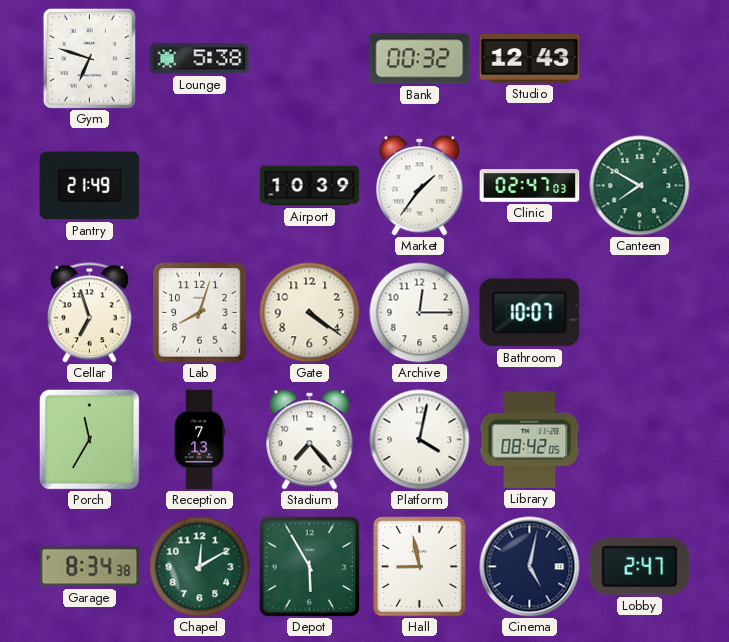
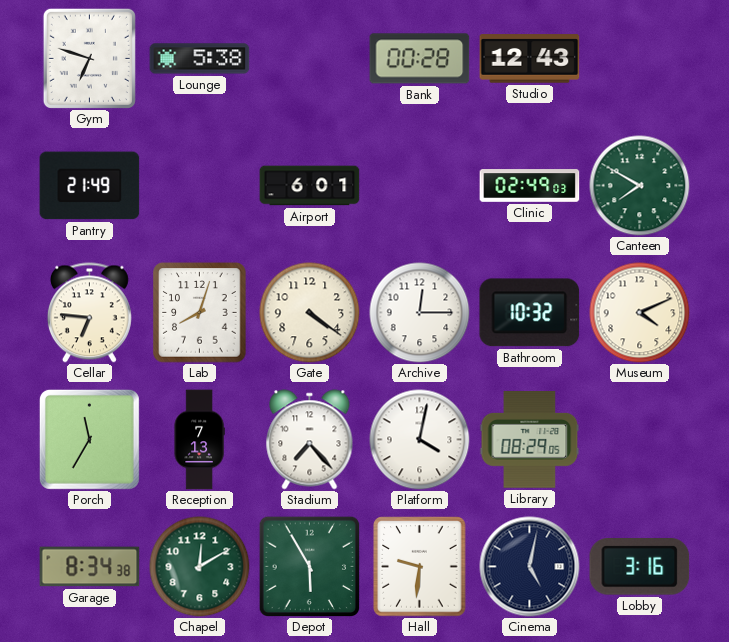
Bank: 00:32 -> 00:28
Airport: 10:39 -> 6:01
Market: 1:36 -> none
Clinic: 02:47 -> 02:49
Cellar: 6:57 -> 6:46
Bathroom: 10:07 -> 10:32
Museum: none -> 4:11
Library: 08:42 -> 08:29
Hall: 8:58 -> 9:31
Lobby: 2:47 -> 3:16
